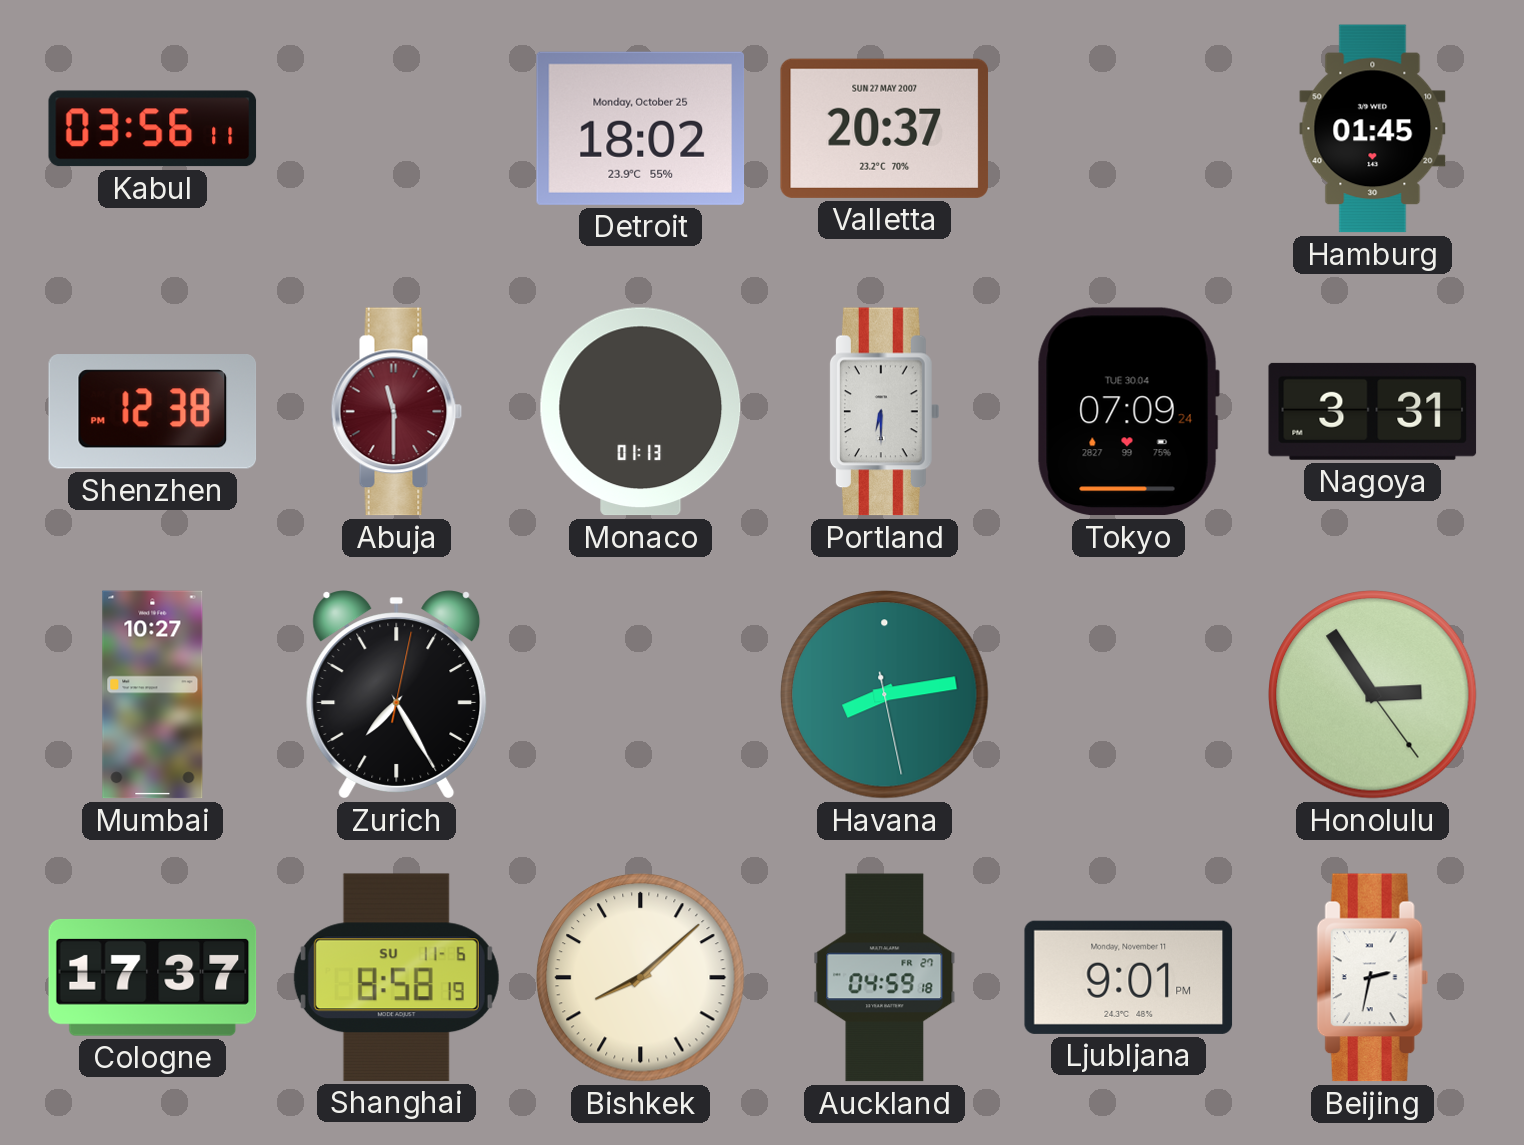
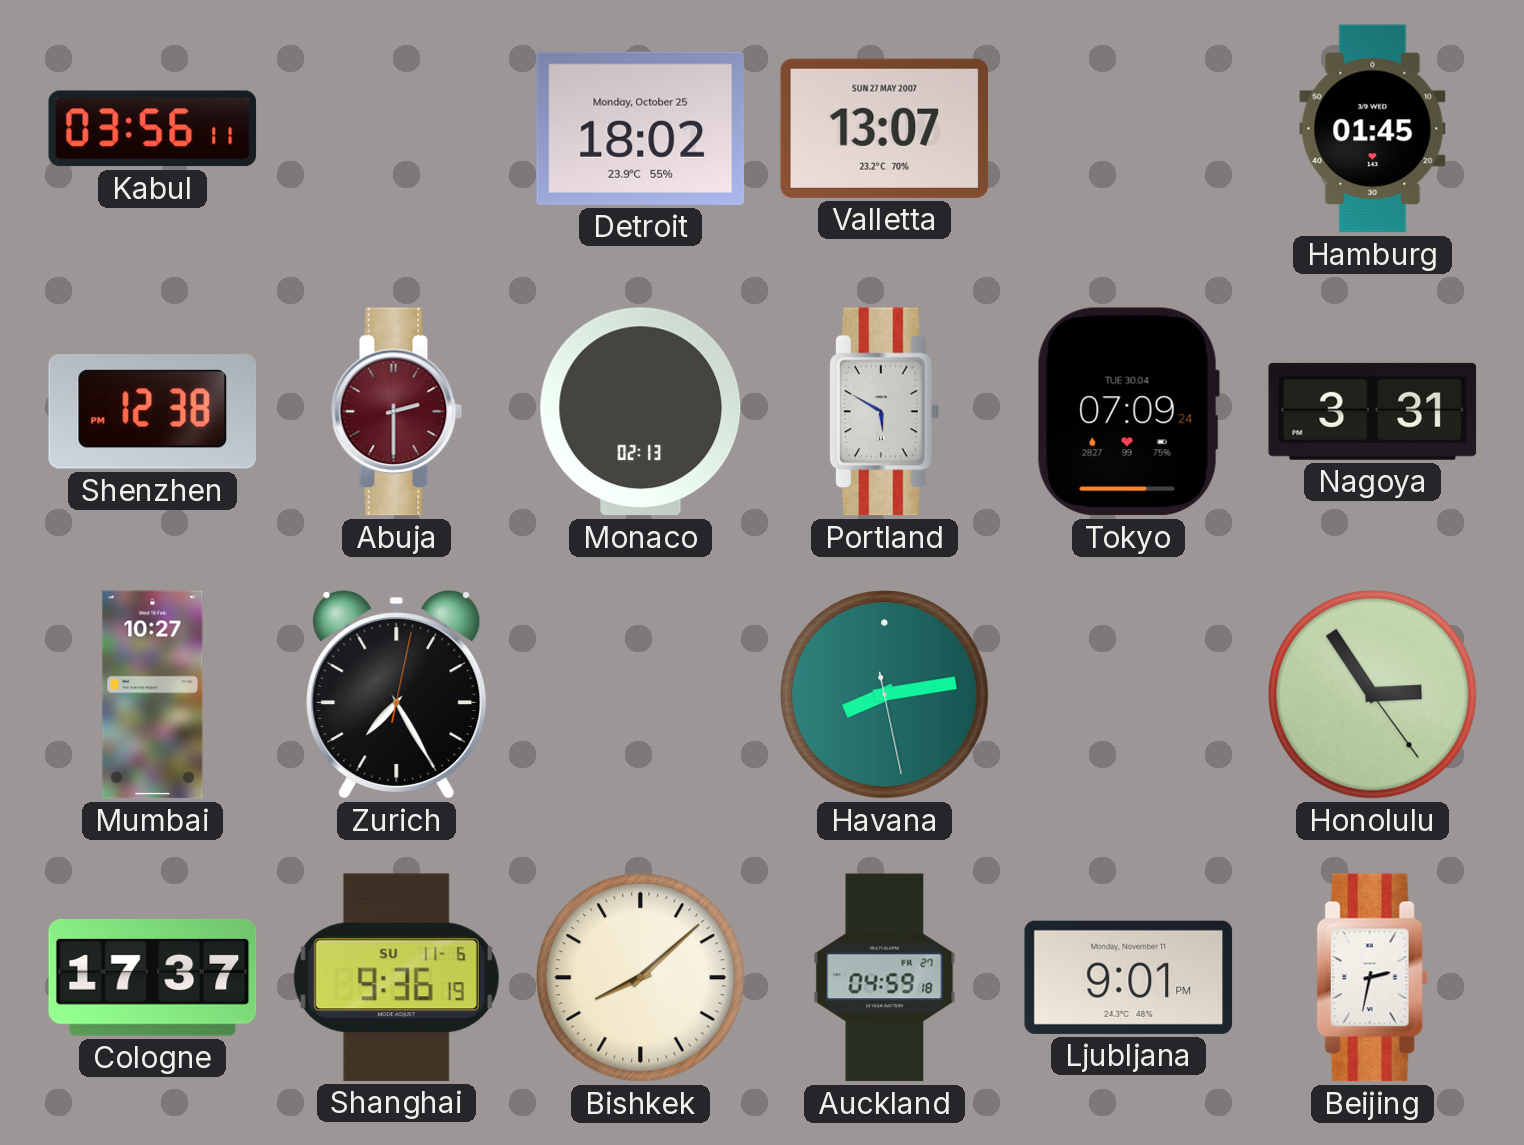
Valletta: 20:37 -> 13:07
Abuja: 11:30 -> 2:30
Monaco: 01:13 -> 02:13
Portland: 6:30 -> 5:50
Shanghai: 8:58 -> 9:36
